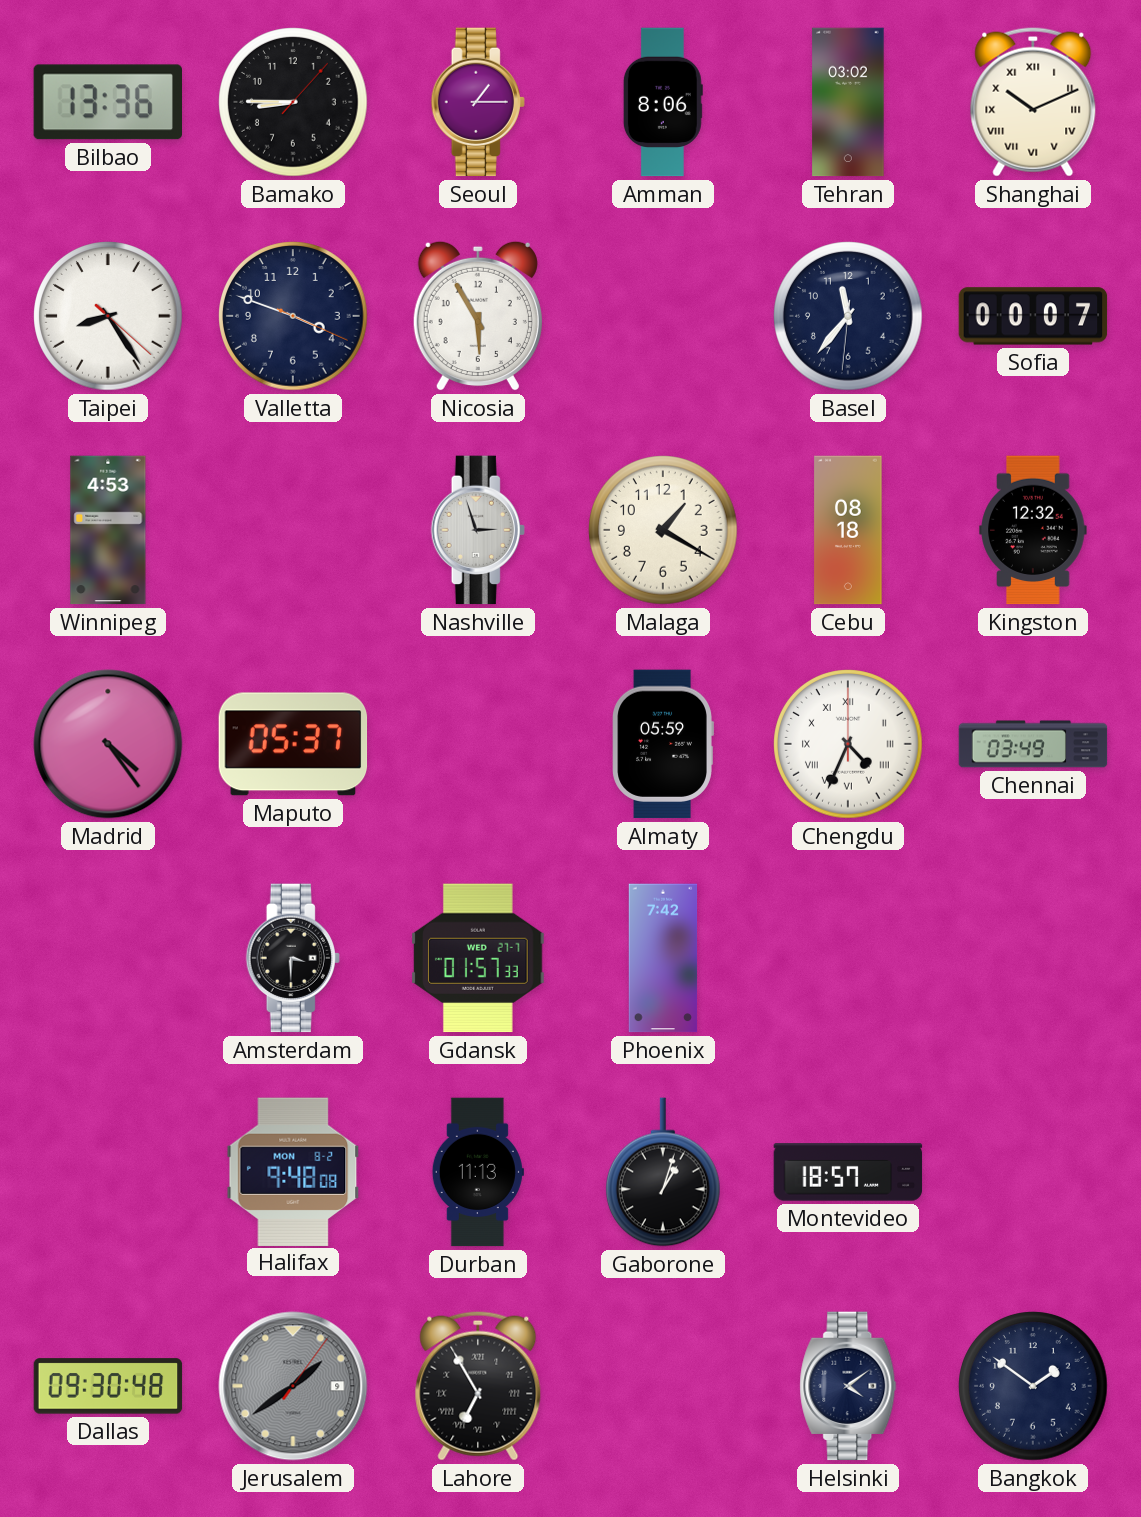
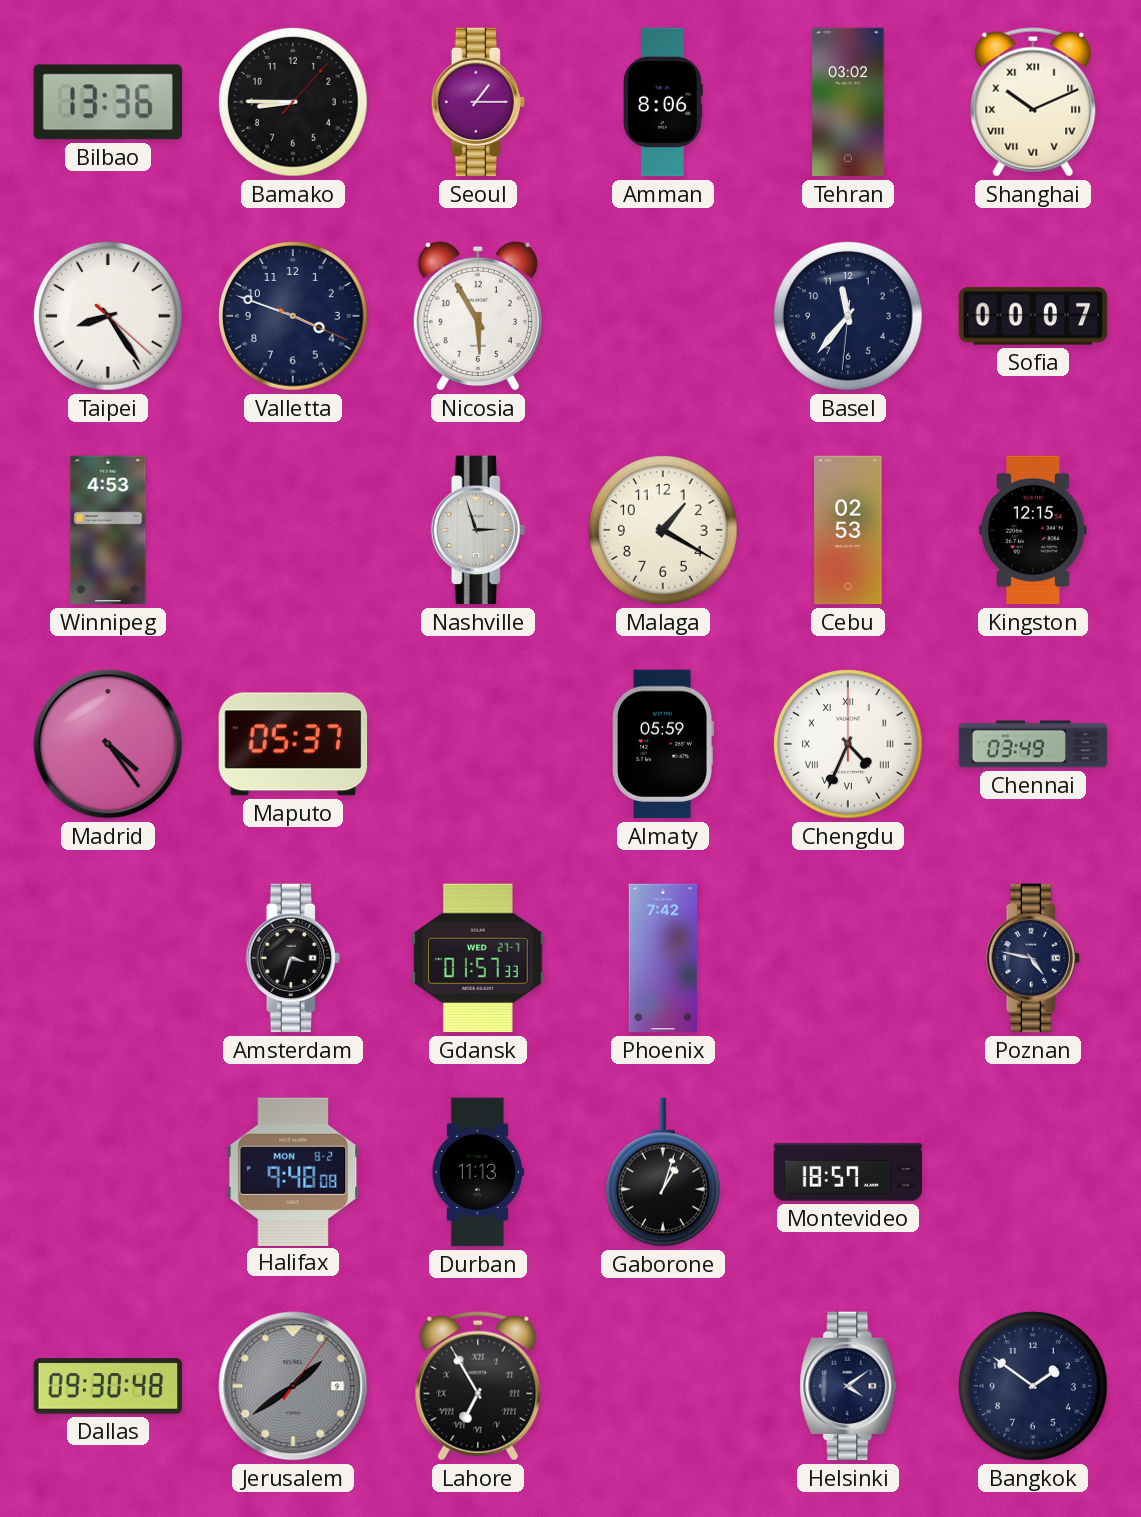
Cebu: 08:18 -> 02:53
Kingston: 12:32 -> 12:15
Amsterdam: 3:30 -> 3:33
Poznan: none -> 4:47
